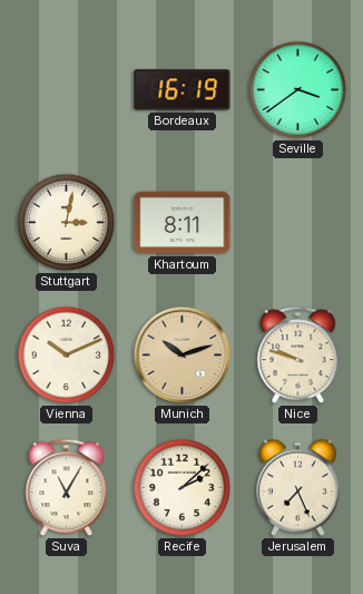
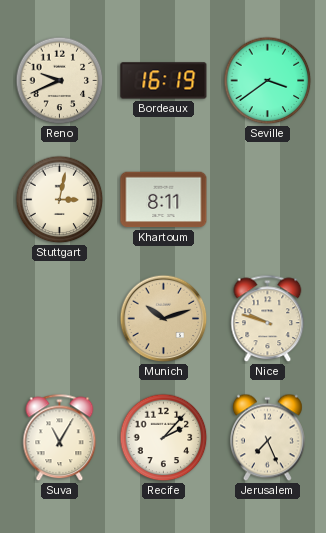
Reno: none -> 9:41
Vienna: 10:11 -> none
Recife: 2:08 -> 2:07
